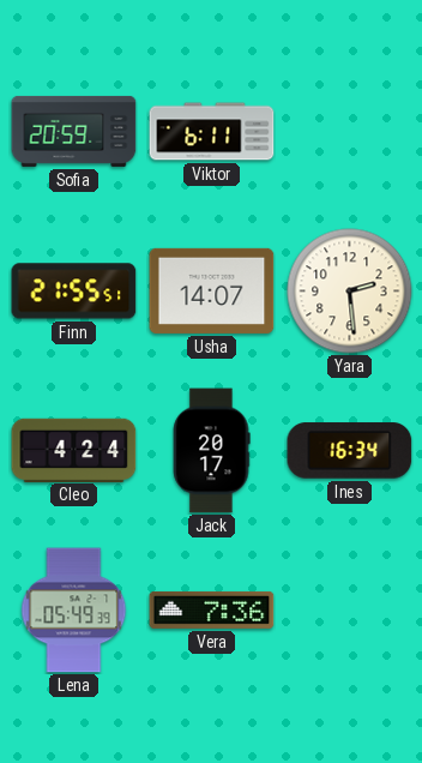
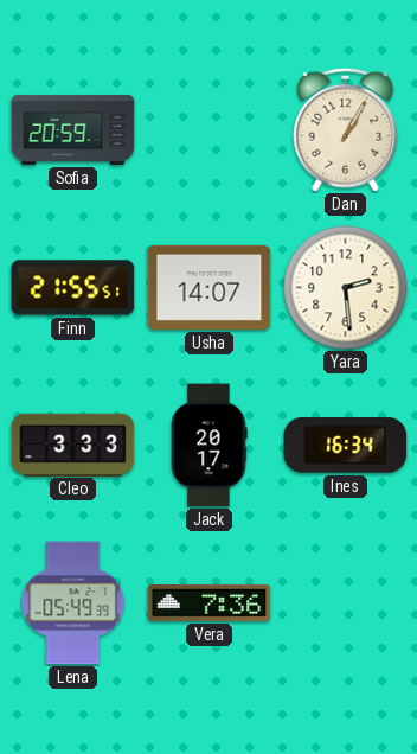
Viktor: 6:11 -> none
Dan: none -> 1:05
Cleo: 4:24 -> 3:33
